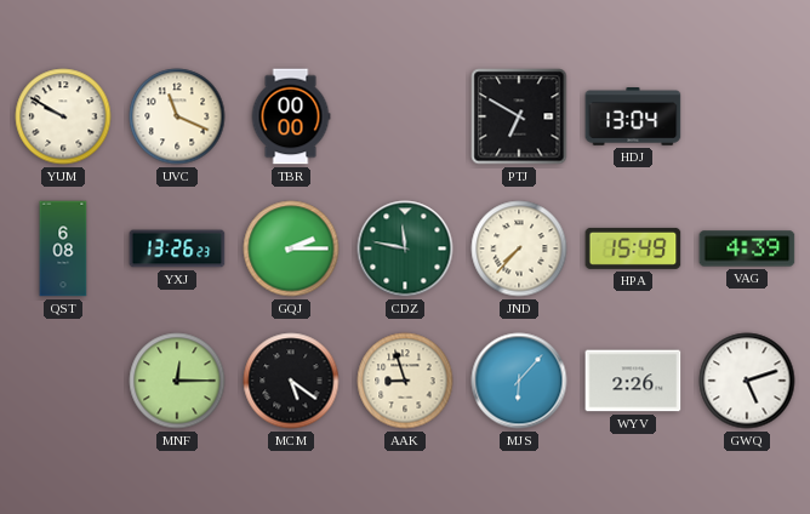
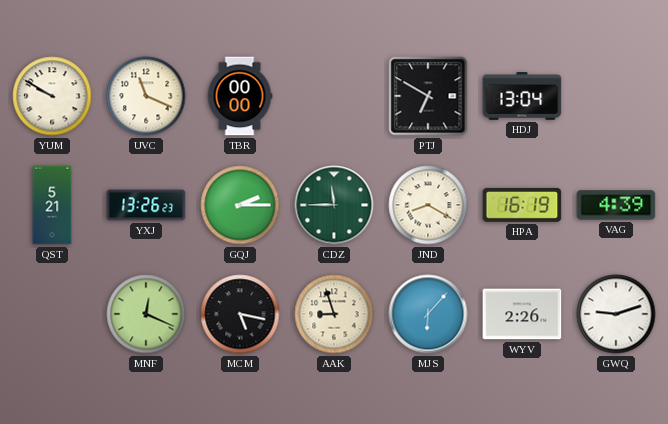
QST: 6:08 -> 5:21
CDZ: 11:47 -> 11:45
JND: 7:37 -> 8:20
HPA: 15:49 -> 16:19
MNF: 12:15 -> 12:19
MCM: 5:21 -> 5:17
GWQ: 5:12 -> 9:12
